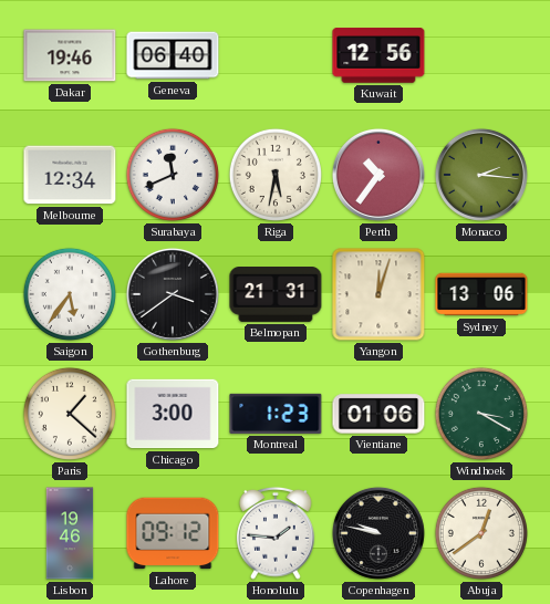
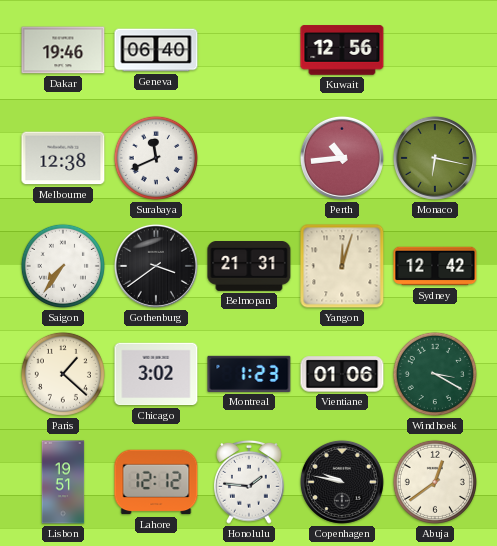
Melbourne: 12:34 -> 12:38
Riga: 5:32 -> none
Perth: 10:36 -> 10:44
Monaco: 2:16 -> 6:17
Saigon: 5:36 -> 7:36
Sydney: 13:06 -> 12:42
Chicago: 3:00 -> 3:02
Lisbon: 19:46 -> 19:51
Lahore: 09:12 -> 12:12
